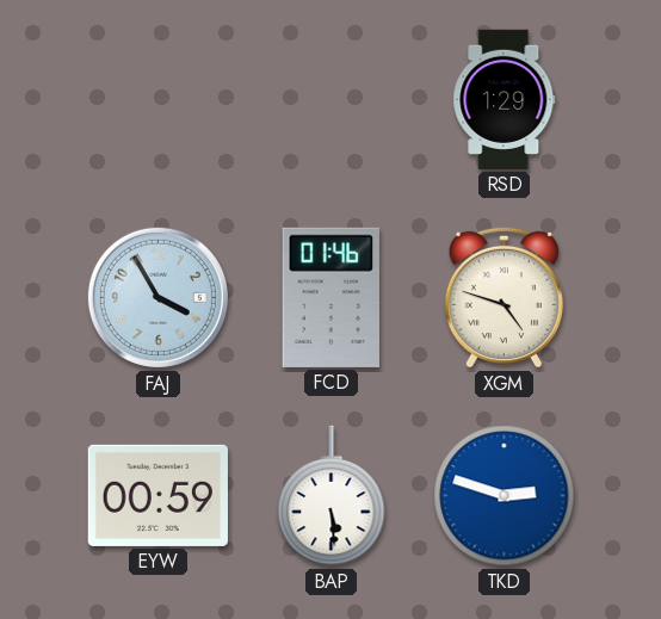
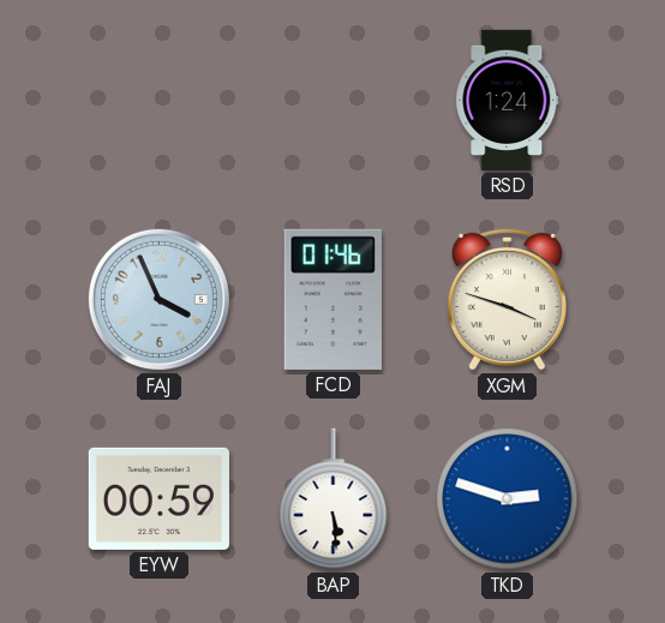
RSD: 1:29 -> 1:24
FAJ: 3:55 -> 3:56
XGM: 4:48 -> 3:48
